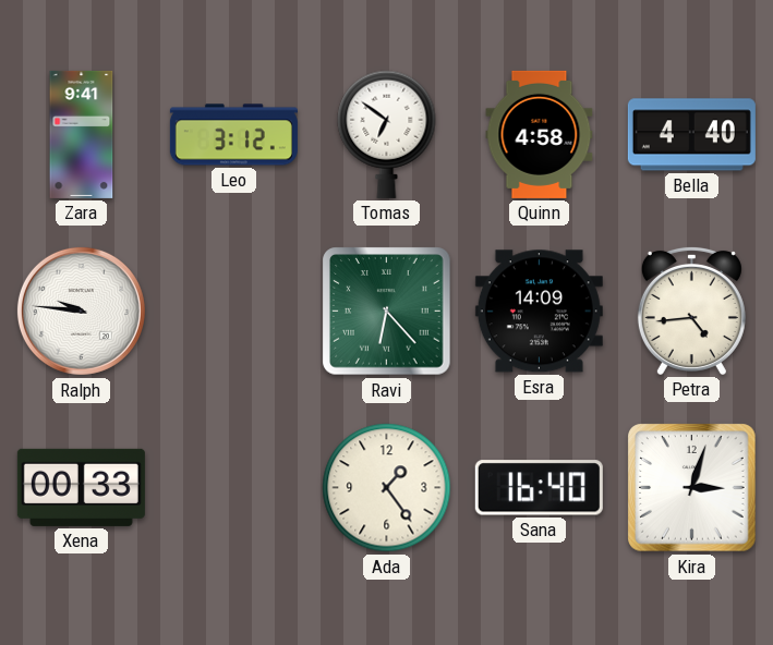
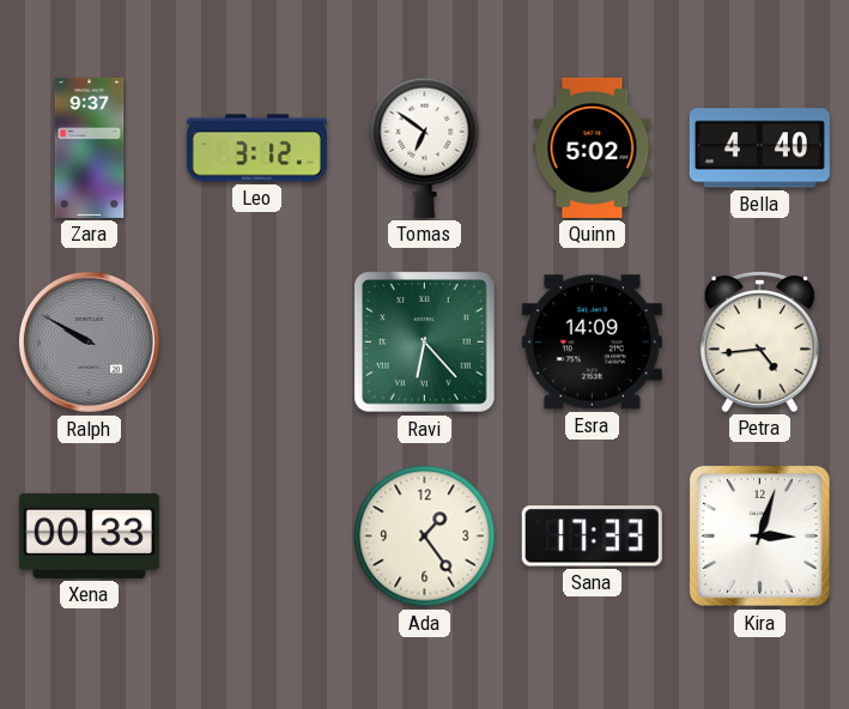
Zara: 9:41 -> 9:37
Quinn: 4:58 -> 5:02
Ralph: 9:46 -> 9:50
Ralph dial: white -> grey
Sana: 16:40 -> 17:33
